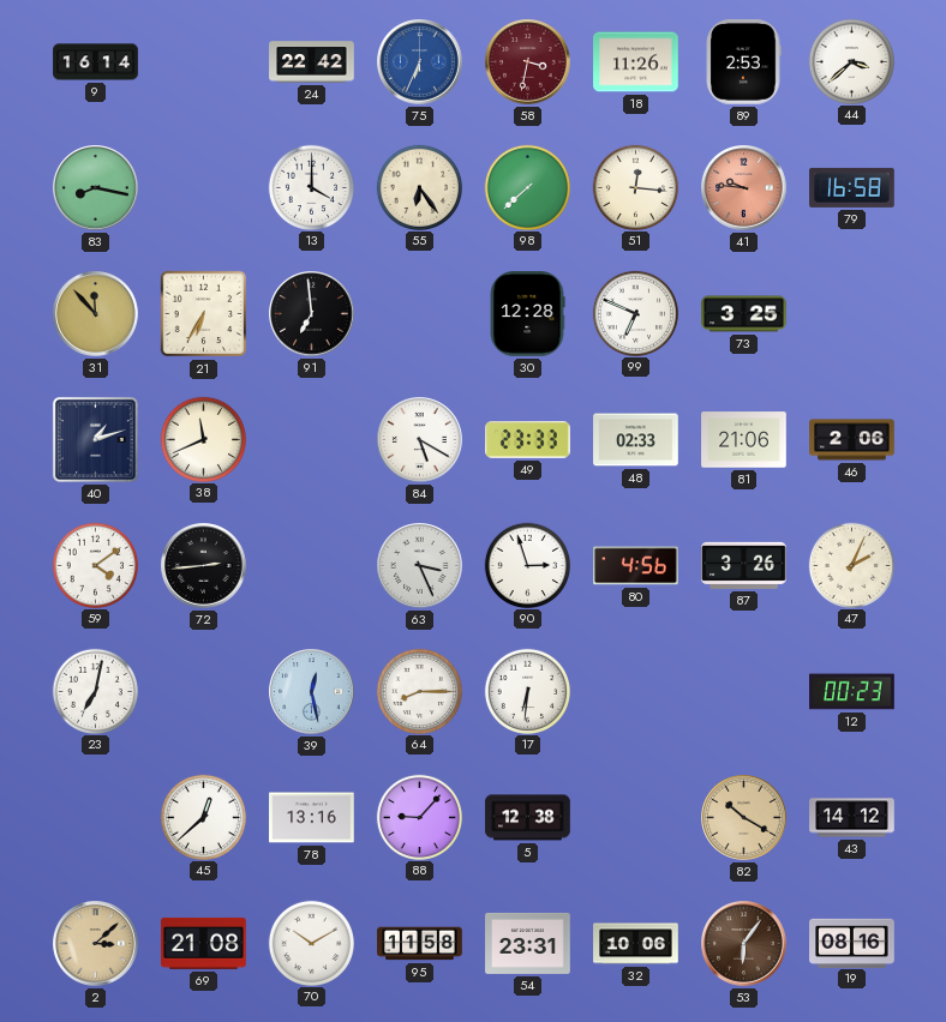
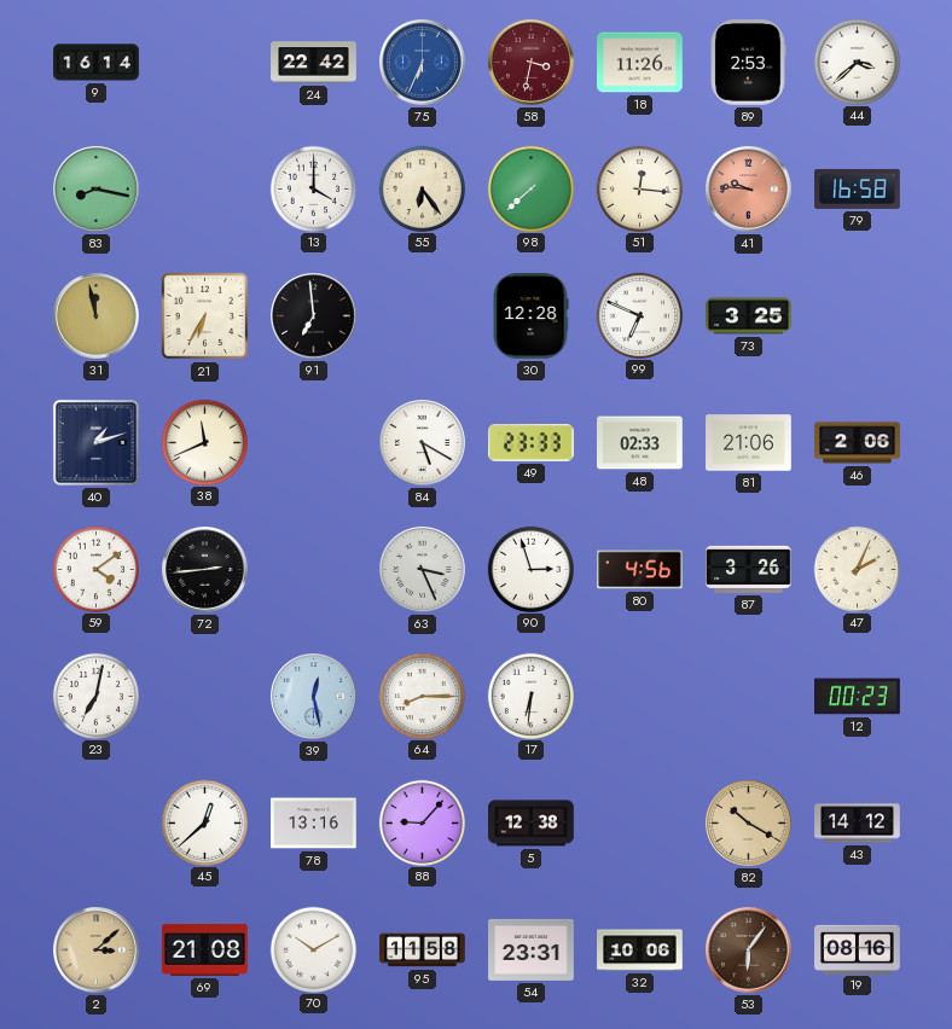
31: 11:53 -> 11:58
